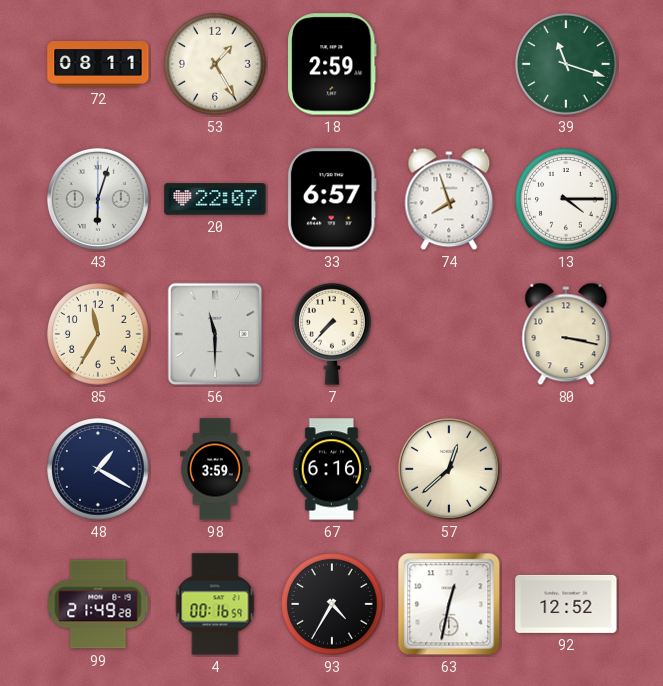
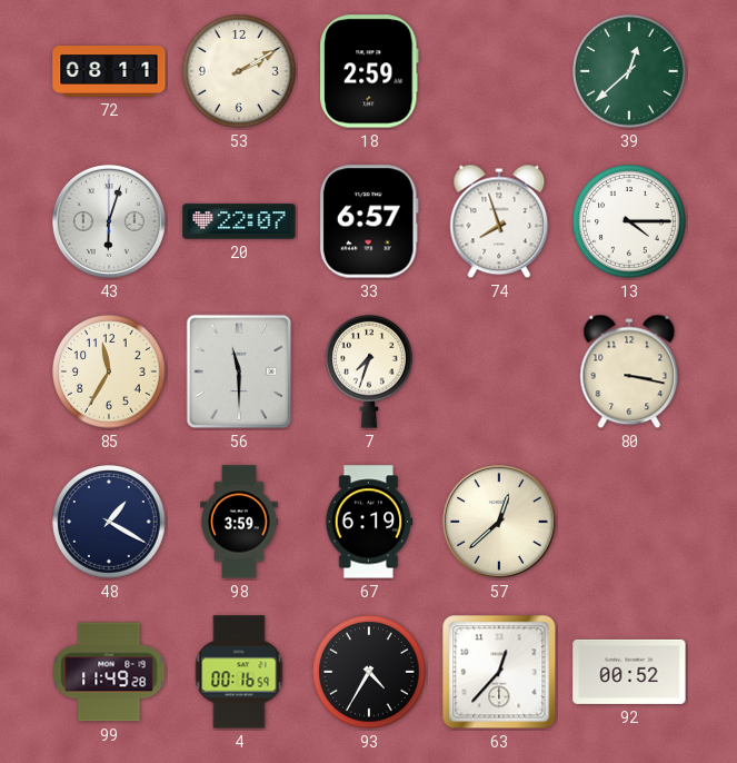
53: 1:25 -> 2:10
39: 11:18 -> 12:38
7: 7:37 -> 7:33
67: 6:16 -> 6:19
99: 21:49 -> 11:49
63: 12:32 -> 12:37
92: 12:52 -> 00:52
